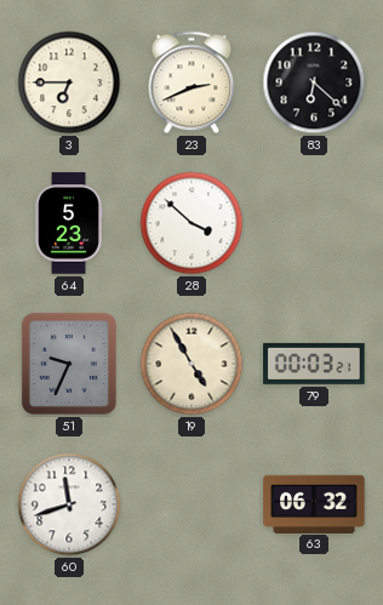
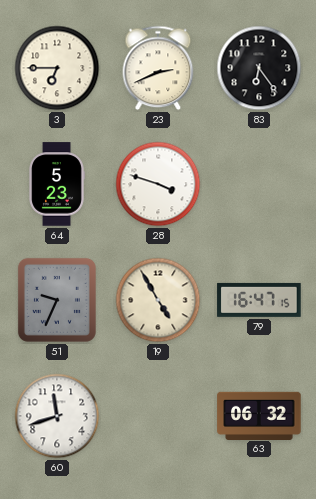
83: 6:22 -> 6:24
28: 3:52 -> 3:48
79: 00:03 -> 16:47
